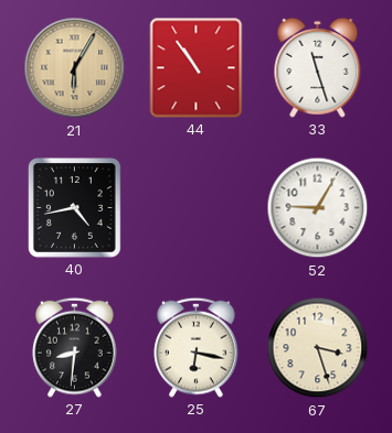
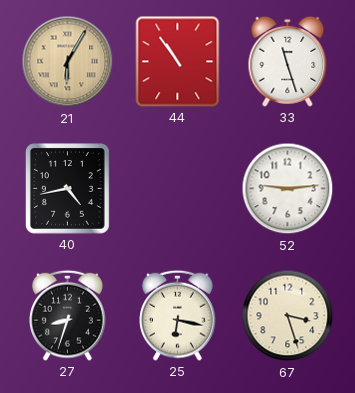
52: 9:05 -> 9:14
27: 8:31 -> 8:33
